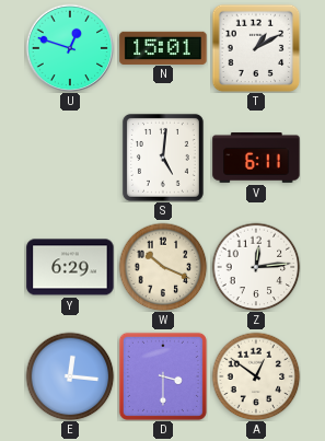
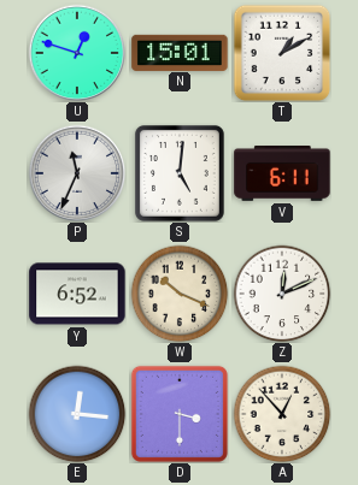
P: none -> 11:34
Y: 6:29 -> 6:52
Z: 12:14 -> 12:11
A: 12:51 -> 12:53
